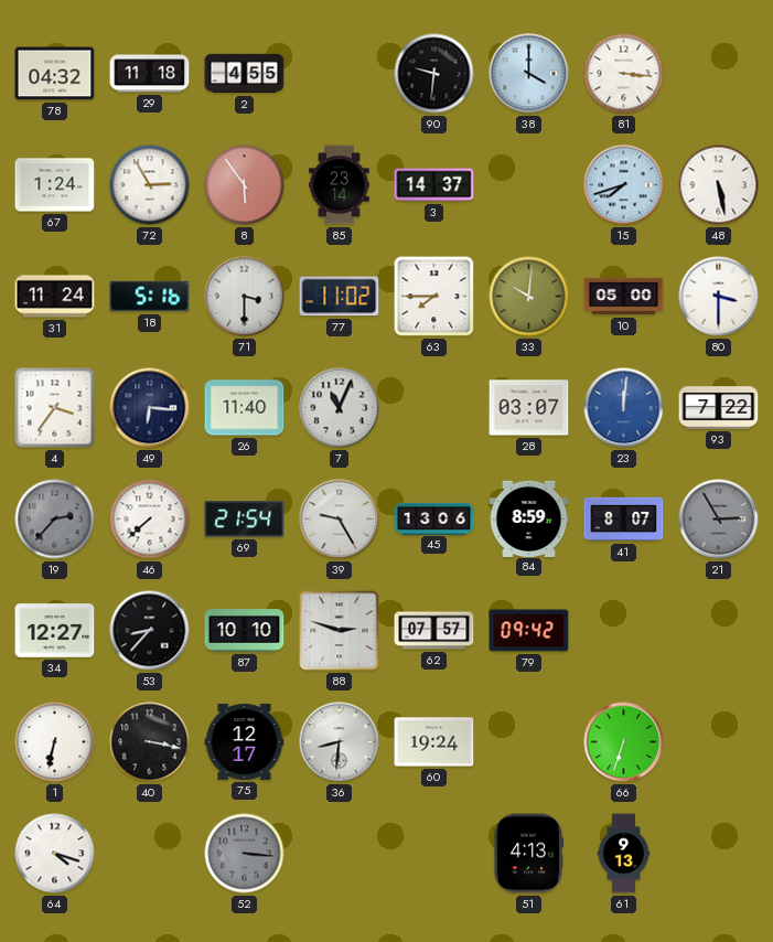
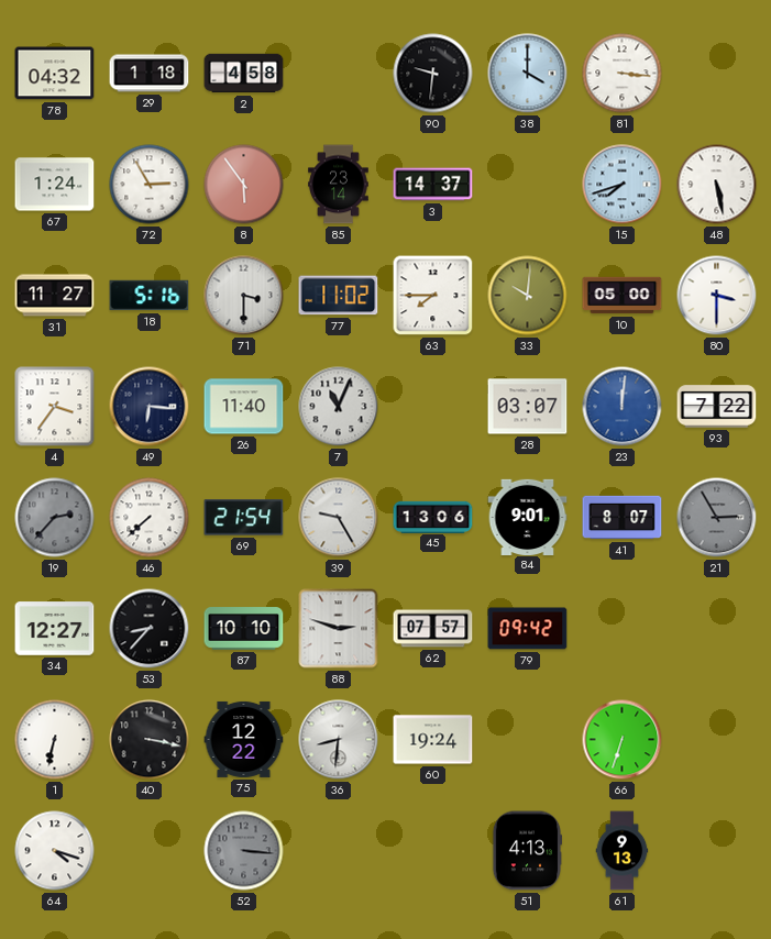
29: 11:18 -> 1:18
2: 4:55 -> 4:58
31: 11:24 -> 11:27
84: 8:59 -> 9:01
75: 12:17 -> 12:22
